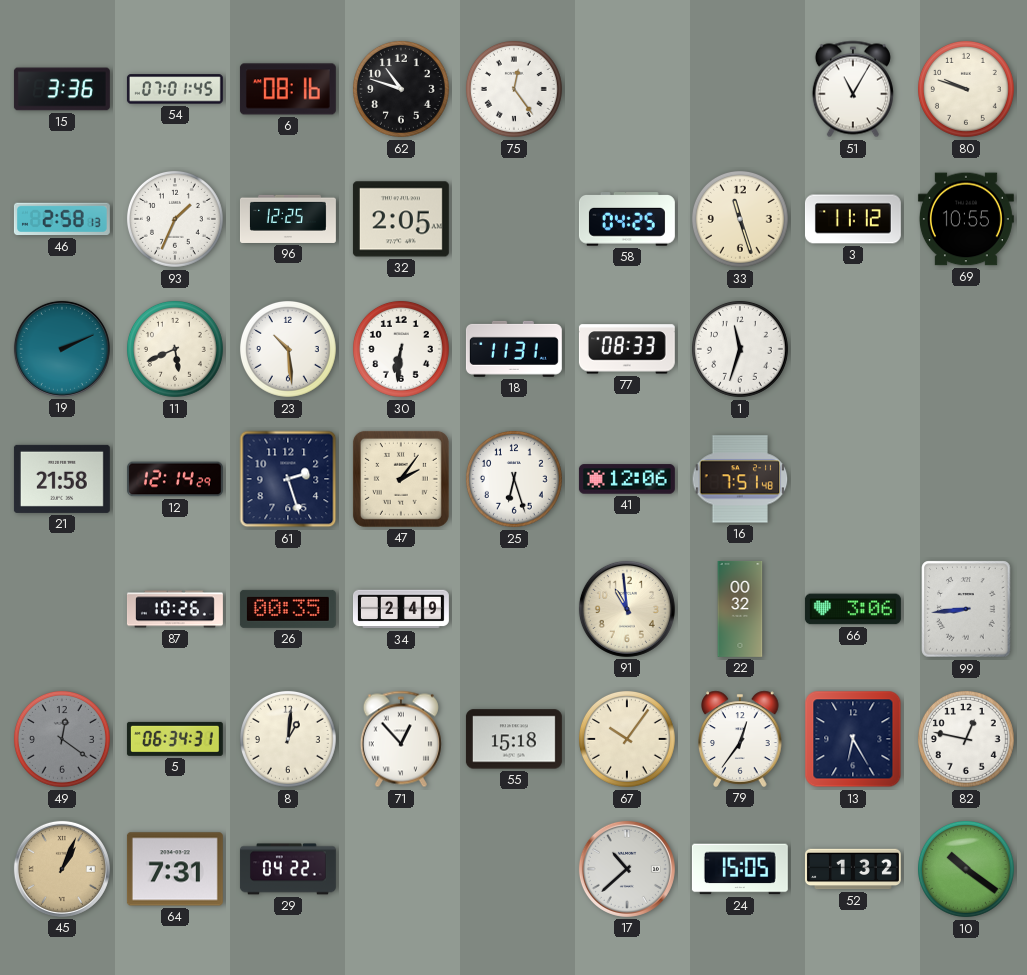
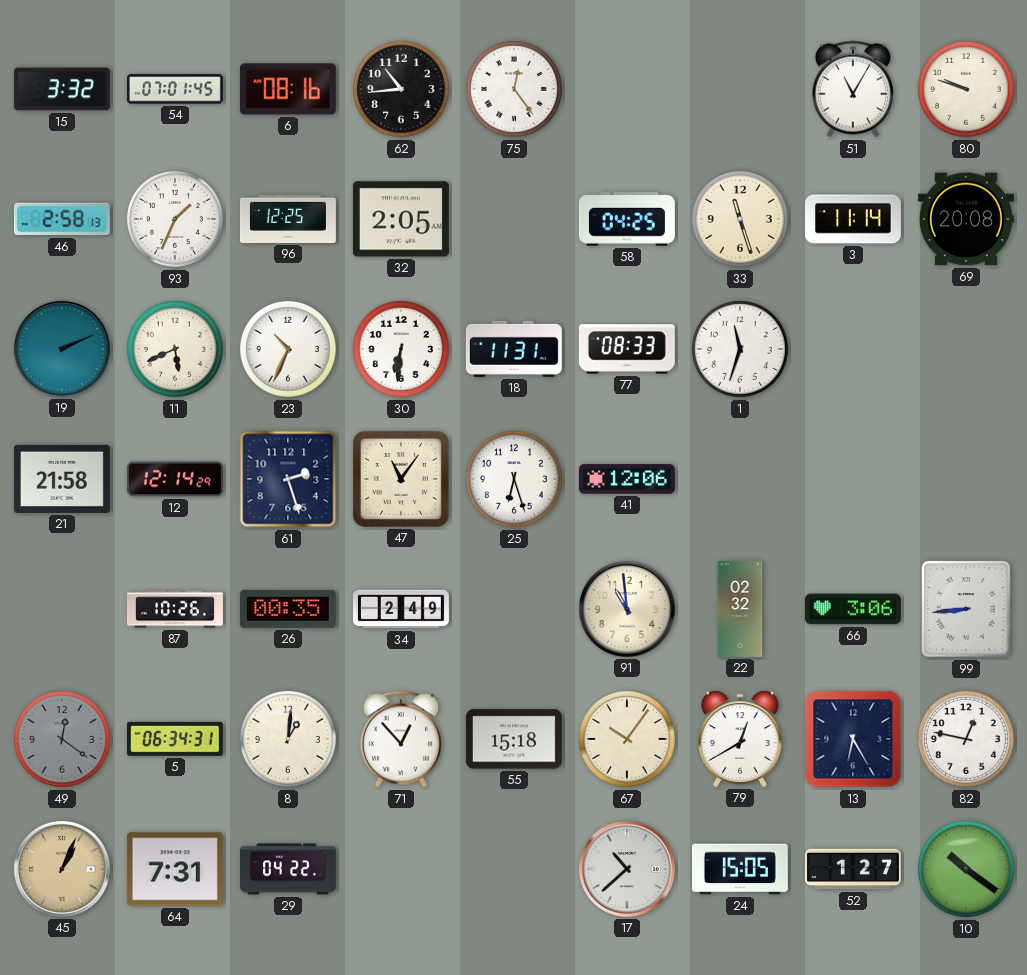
15: 3:36 -> 3:32
62: 10:48 -> 10:44
3: 11:12 -> 11:14
69: 10:55 -> 20:08
23: 10:29 -> 10:34
47: 2:06 -> 11:06
16: 7:51 -> none
22: 00:32 -> 02:32
79: 12:36 -> 12:40
52: 1:32 -> 1:27
